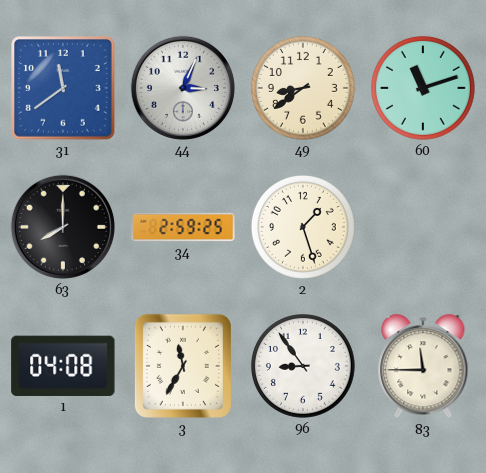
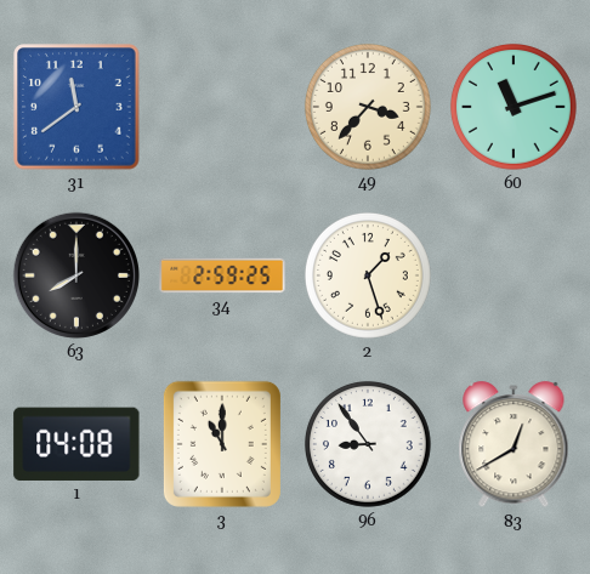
44: 3:04 -> none
49: 8:39 -> 3:37
3: 11:35 -> 11:00
83: 11:45 -> 12:40
